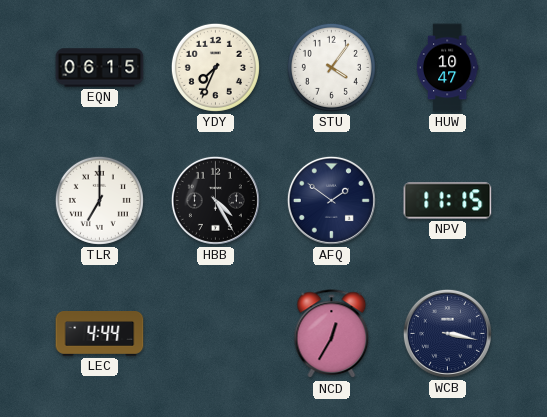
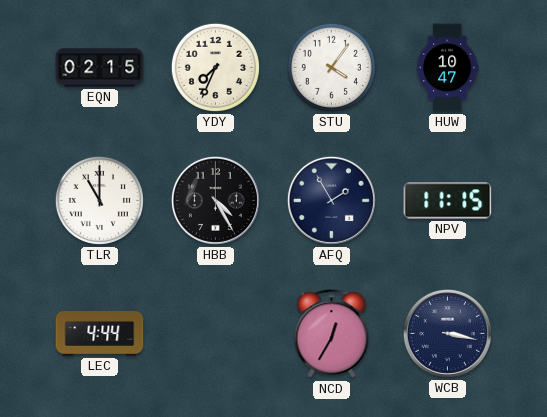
EQN: 06:15 -> 02:15
TLR: 7:00 -> 11:00
AFQ: 1:51 -> 1:55
